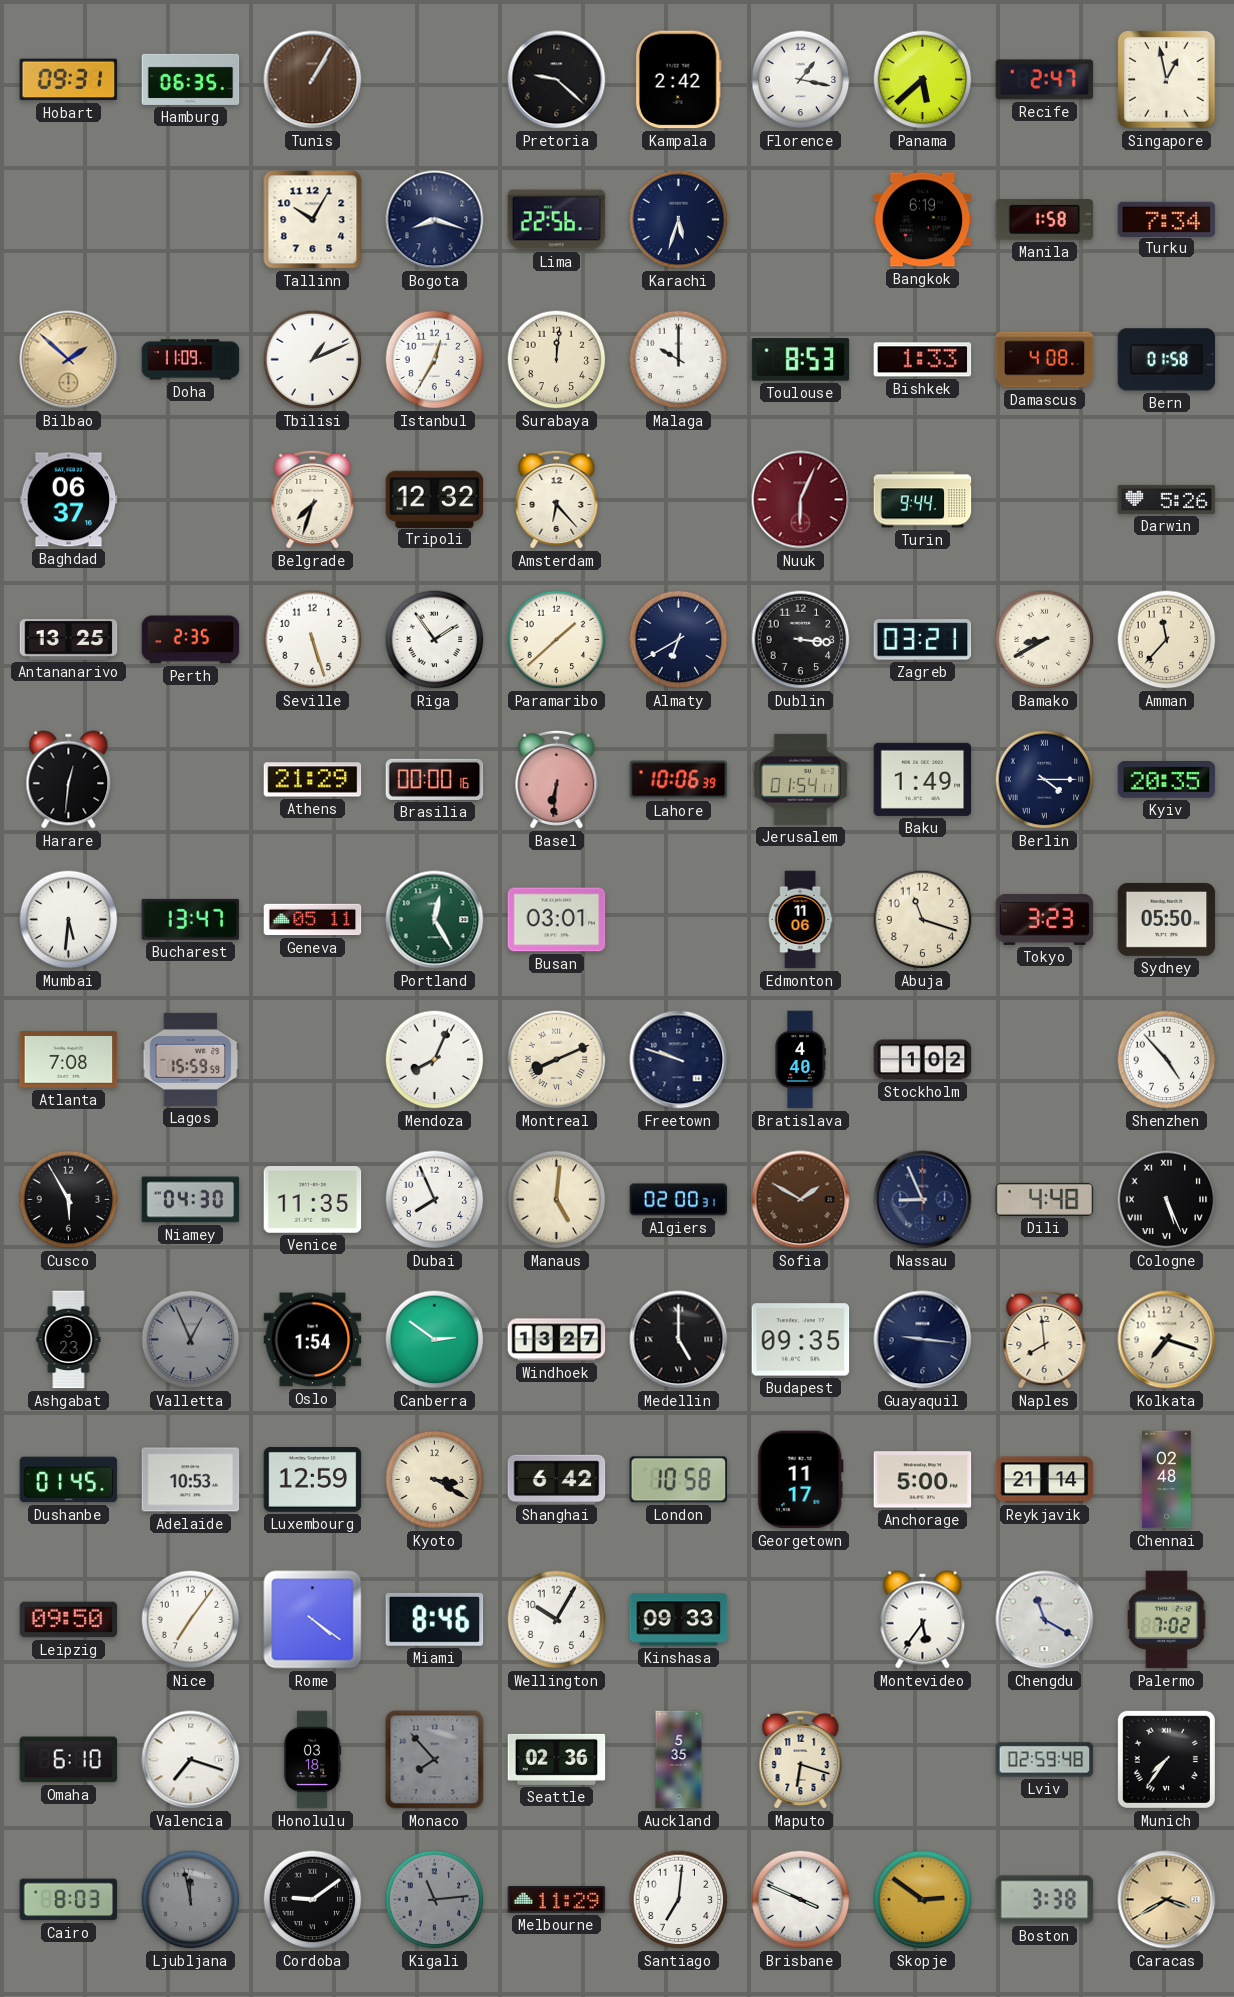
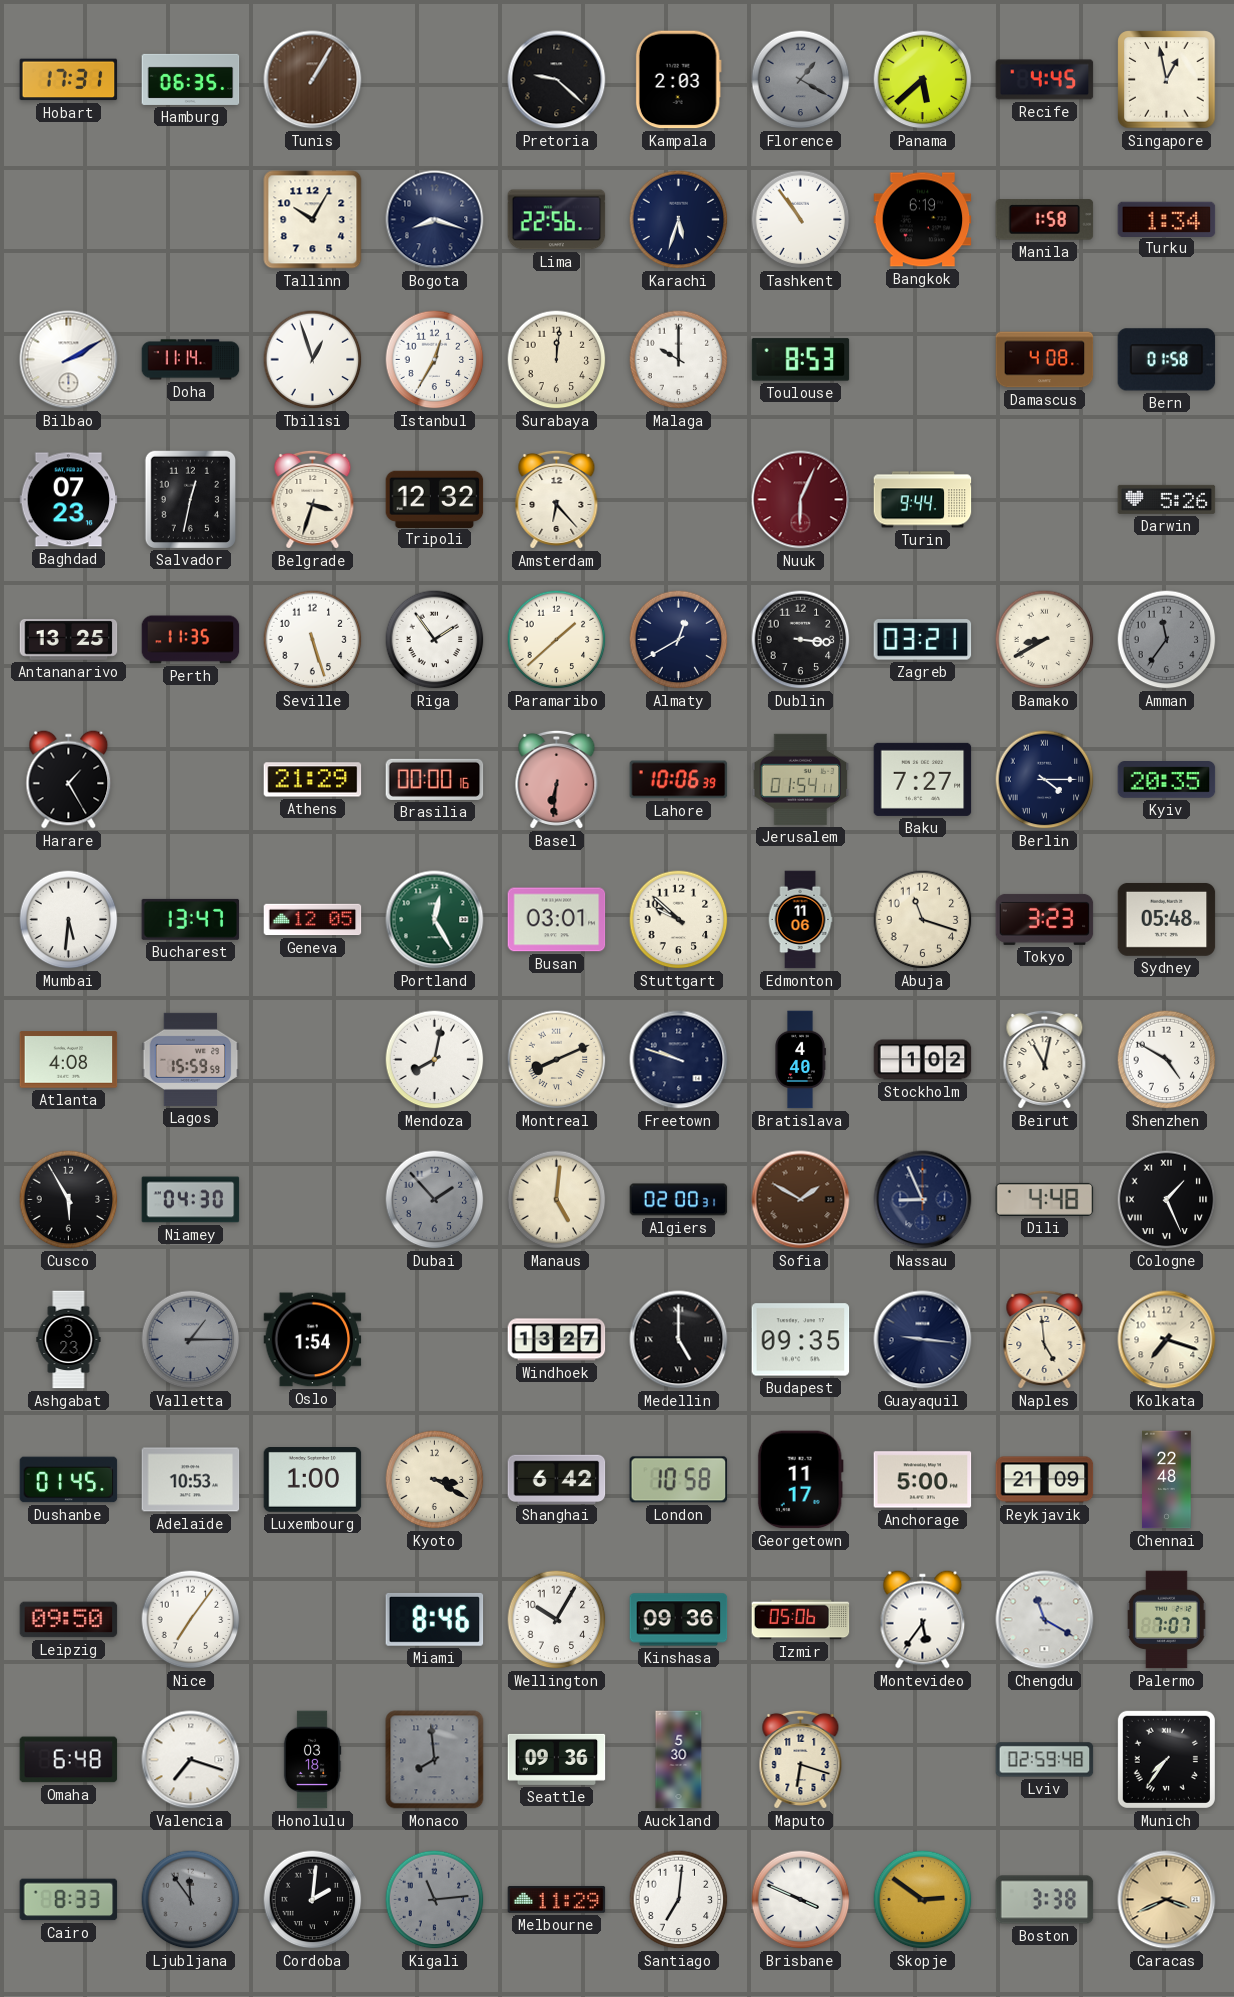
Hobart: 09:31 -> 17:31
Kampala: 2:42 -> 2:03
Florence: 1:17 -> 1:20
Florence dial: white -> grey
Recife: 2:47 -> 4:45
Tashkent: none -> 10:54
Turku: 7:34 -> 1:34
Bilbao: 1:52 -> 2:10
Bilbao dial: champagne -> white
Doha: 11:09 -> 11:14
Tbilisi: 1:11 -> 12:57
Bishkek: 1:33 -> none
Baghdad: 06:37 -> 07:23
Salvador: none -> 12:32
Belgrade: 7:33 -> 3:33
Perth: 2:35 -> 11:35
Almaty: 6:40 -> 12:40
Amman: 11:37 -> 11:36
Amman dial: cream -> grey
Harare: 12:31 -> 1:25
Baku: 1:49 -> 7:27
Geneva: 05:11 -> 12:05
Stuttgart: none -> 9:52
Sydney: 05:50 -> 05:48
Atlanta: 7:08 -> 4:08
Mendoza: 8:04 -> 8:02
Beirut: none -> 11:02
Shenzhen: 4:53 -> 4:50
Venice: 11:35 -> none
Dubai: 7:56 -> 1:53
Dubai dial: white -> grey
Cologne: 5:26 -> 1:26
Valletta: 12:56 -> 1:15
Canberra: 2:51 -> none
Naples: 7:59 -> 4:59
Luxembourg: 12:59 -> 1:00
Reykjavik: 21:14 -> 21:09
Chennai: 02:48 -> 22:48
Rome: 4:21 -> none
Kinshasa: 09:33 -> 09:36
Izmir: none -> 05:06
Palermo: 7:02 -> 7:07
Omaha: 6:10 -> 6:48
Monaco: 7:53 -> 7:59
Seattle: 02:36 -> 09:36
Auckland: 5:35 -> 5:30
Cairo: 8:03 -> 8:33
Ljubljana: 11:58 -> 11:54
Cordoba: 9:09 -> 2:01
Caracas: 3:40 -> 3:41
